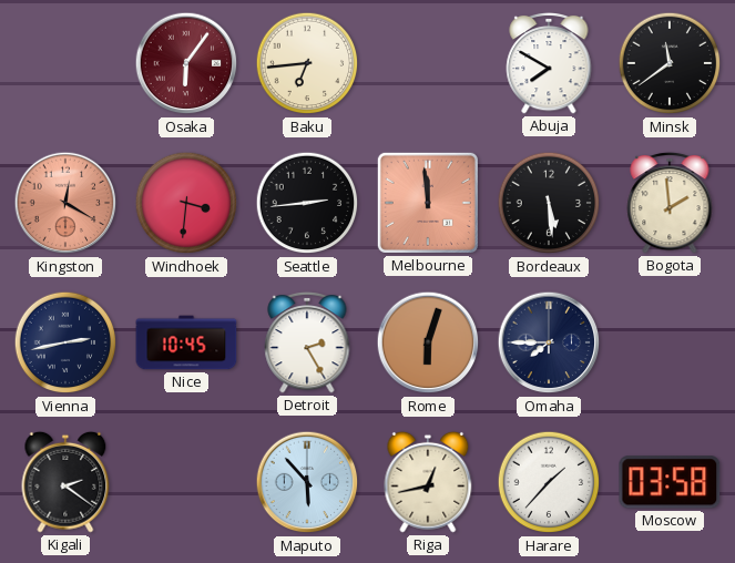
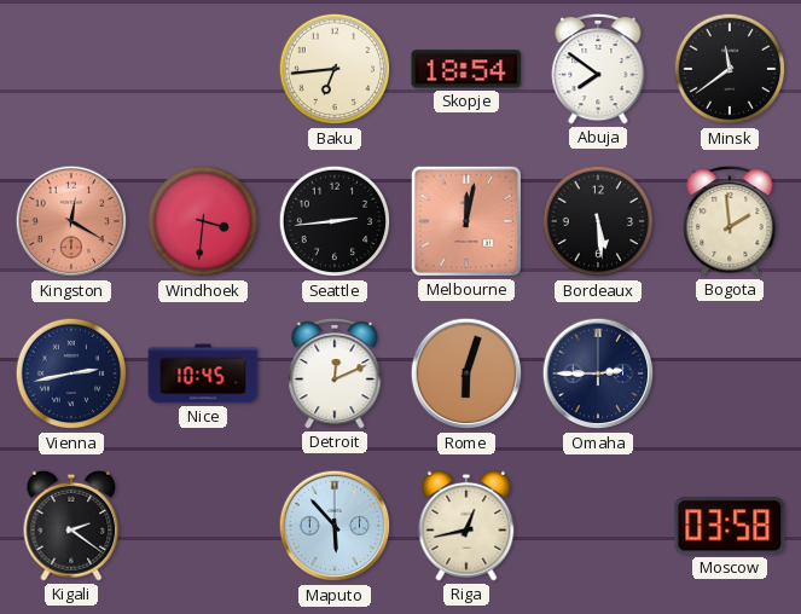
Osaka: 6:06 -> none
Skopje: none -> 18:54
Abuja: 7:50 -> 7:51
Melbourne: 11:59 -> 12:02
Detroit: 2:25 -> 12:11
Omaha: 7:45 -> 2:45
Harare: 1:37 -> none
